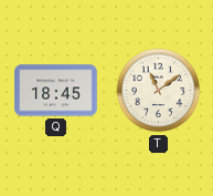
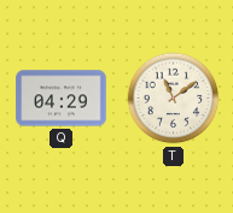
Q: 18:45 -> 04:29
